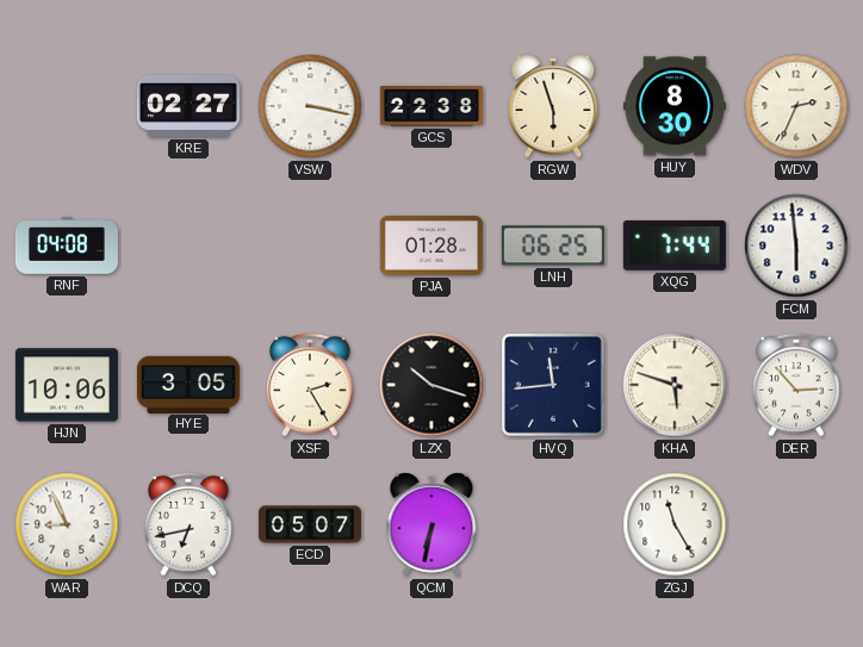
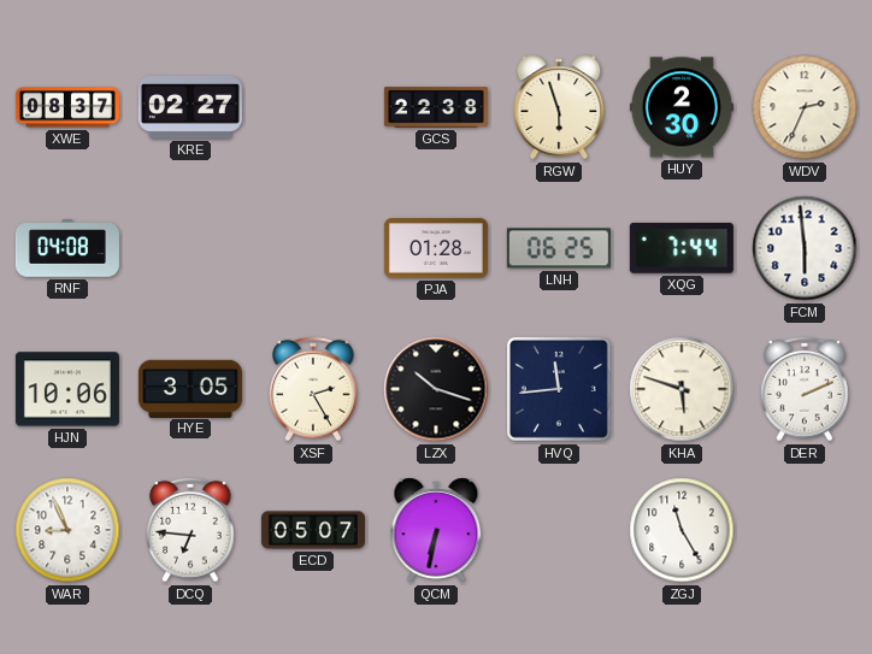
XWE: none -> 08:37
VSW: 3:17 -> none
HUY: 8:30 -> 2:30
DER: 2:53 -> 2:11
DCQ: 6:43 -> 6:46
